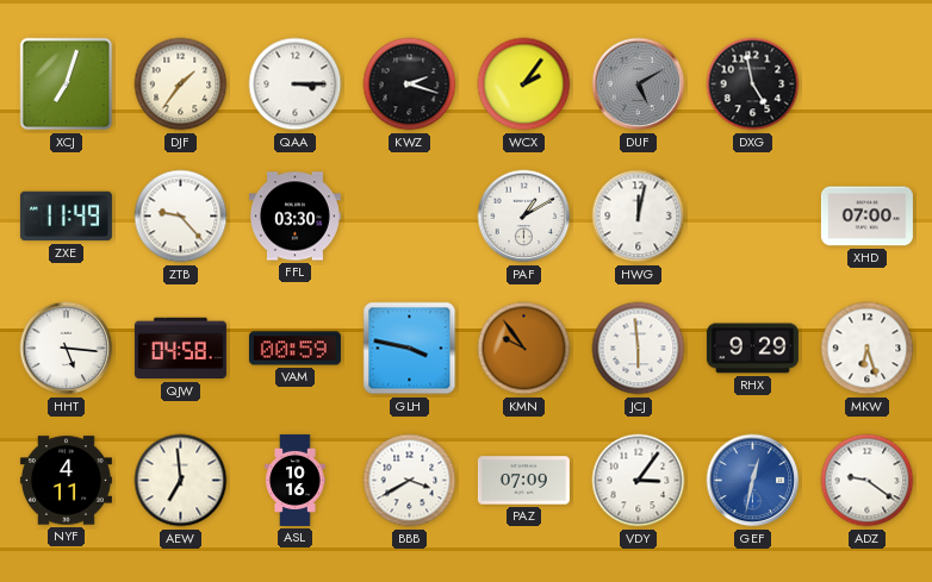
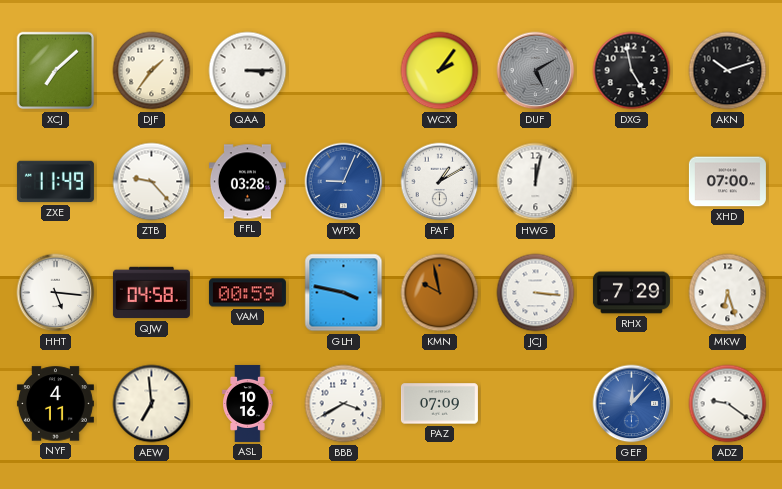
XCJ: 7:03 -> 7:08
KWZ: 2:18 -> none
AKN: none -> 10:12
FFL: 03:30 -> 03:28
WPX: none -> 9:04
KMN: 9:54 -> 9:58
JCJ: 5:59 -> 3:16
RHX: 9:29 -> 7:29
VDY: 3:06 -> none
GEF: 12:32 -> 12:07
